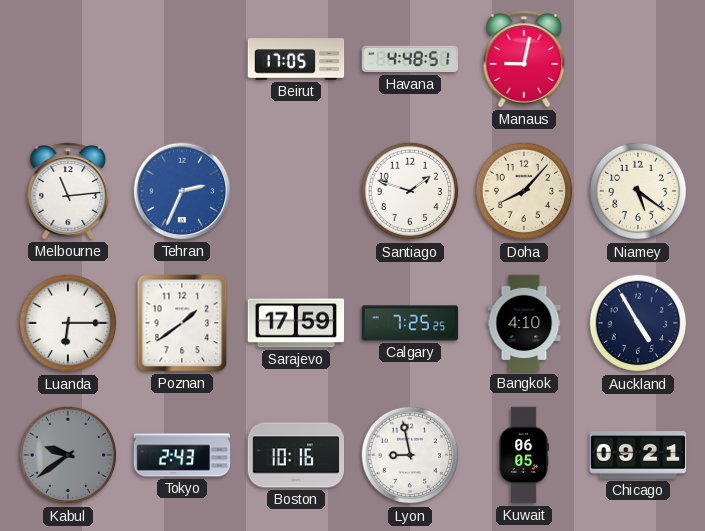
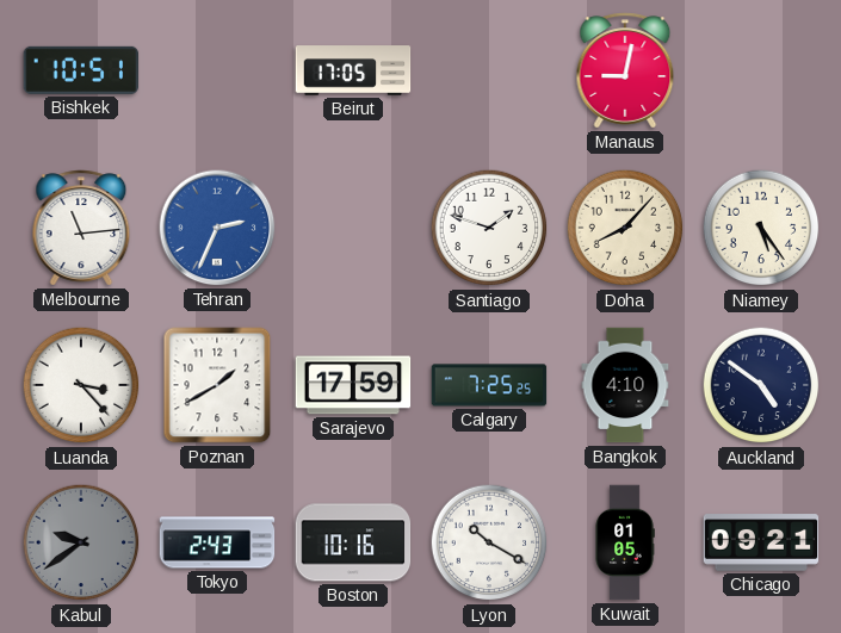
Bishkek: none -> 10:51
Havana: 4:48 -> none
Niamey: 5:21 -> 5:24
Luanda: 6:15 -> 3:23
Poznan: 1:39 -> 1:40
Auckland: 4:55 -> 4:51
Lyon: 8:58 -> 10:20
Kuwait: 06:05 -> 01:05
